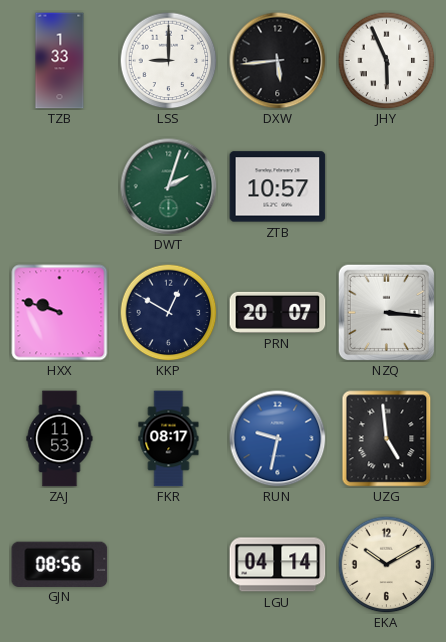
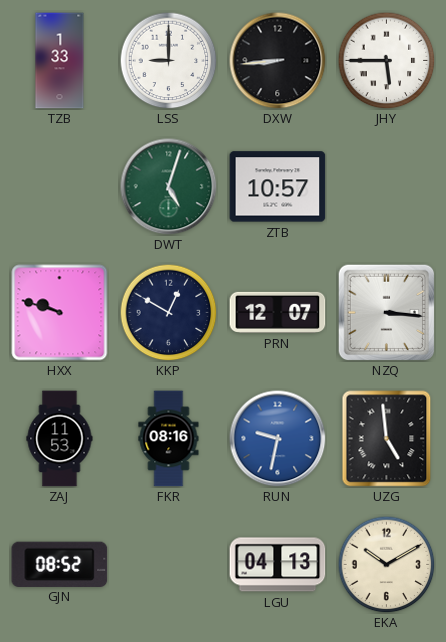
DXW: 5:44 -> 8:44
JHY: 5:56 -> 5:45
DWT: 2:03 -> 5:03
PRN: 20:07 -> 12:07
FKR: 08:17 -> 08:16
GJN: 08:56 -> 08:52
LGU: 04:14 -> 04:13
